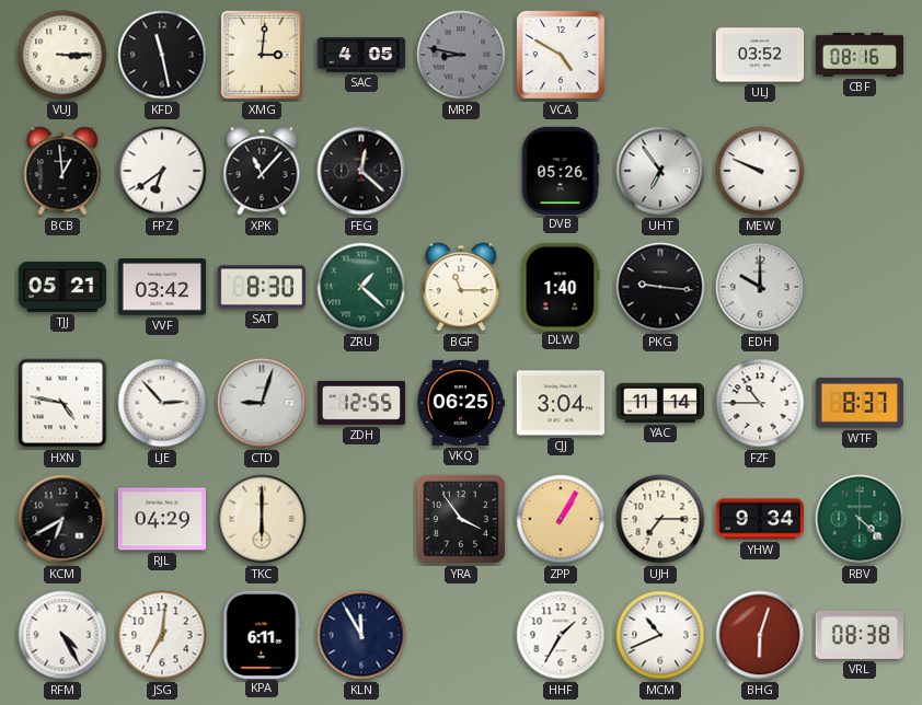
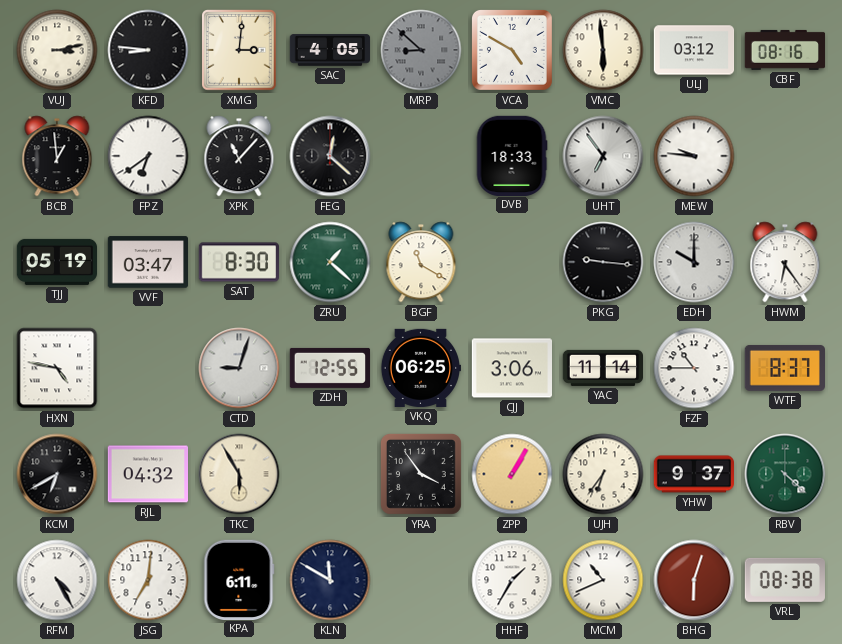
VUJ: 3:15 -> 3:13
KFD: 11:28 -> 8:46
MRP: 8:47 -> 8:52
VMC: none -> 5:59
ULJ: 03:52 -> 03:12
DVB: 05:26 -> 18:33
MEW: 9:49 -> 9:46
TJJ: 05:21 -> 05:19
VVF: 03:42 -> 03:47
BGF: 11:15 -> 11:20
DLW: 1:40 -> none
HWM: none -> 6:24
LJE: 2:53 -> none
CJJ: 3:04 -> 3:06
RJL: 04:29 -> 04:32
TKC: 6:00 -> 5:55
UJH: 7:15 -> 6:36
YHW: 9:34 -> 9:37
KLN: 11:55 -> 11:50
